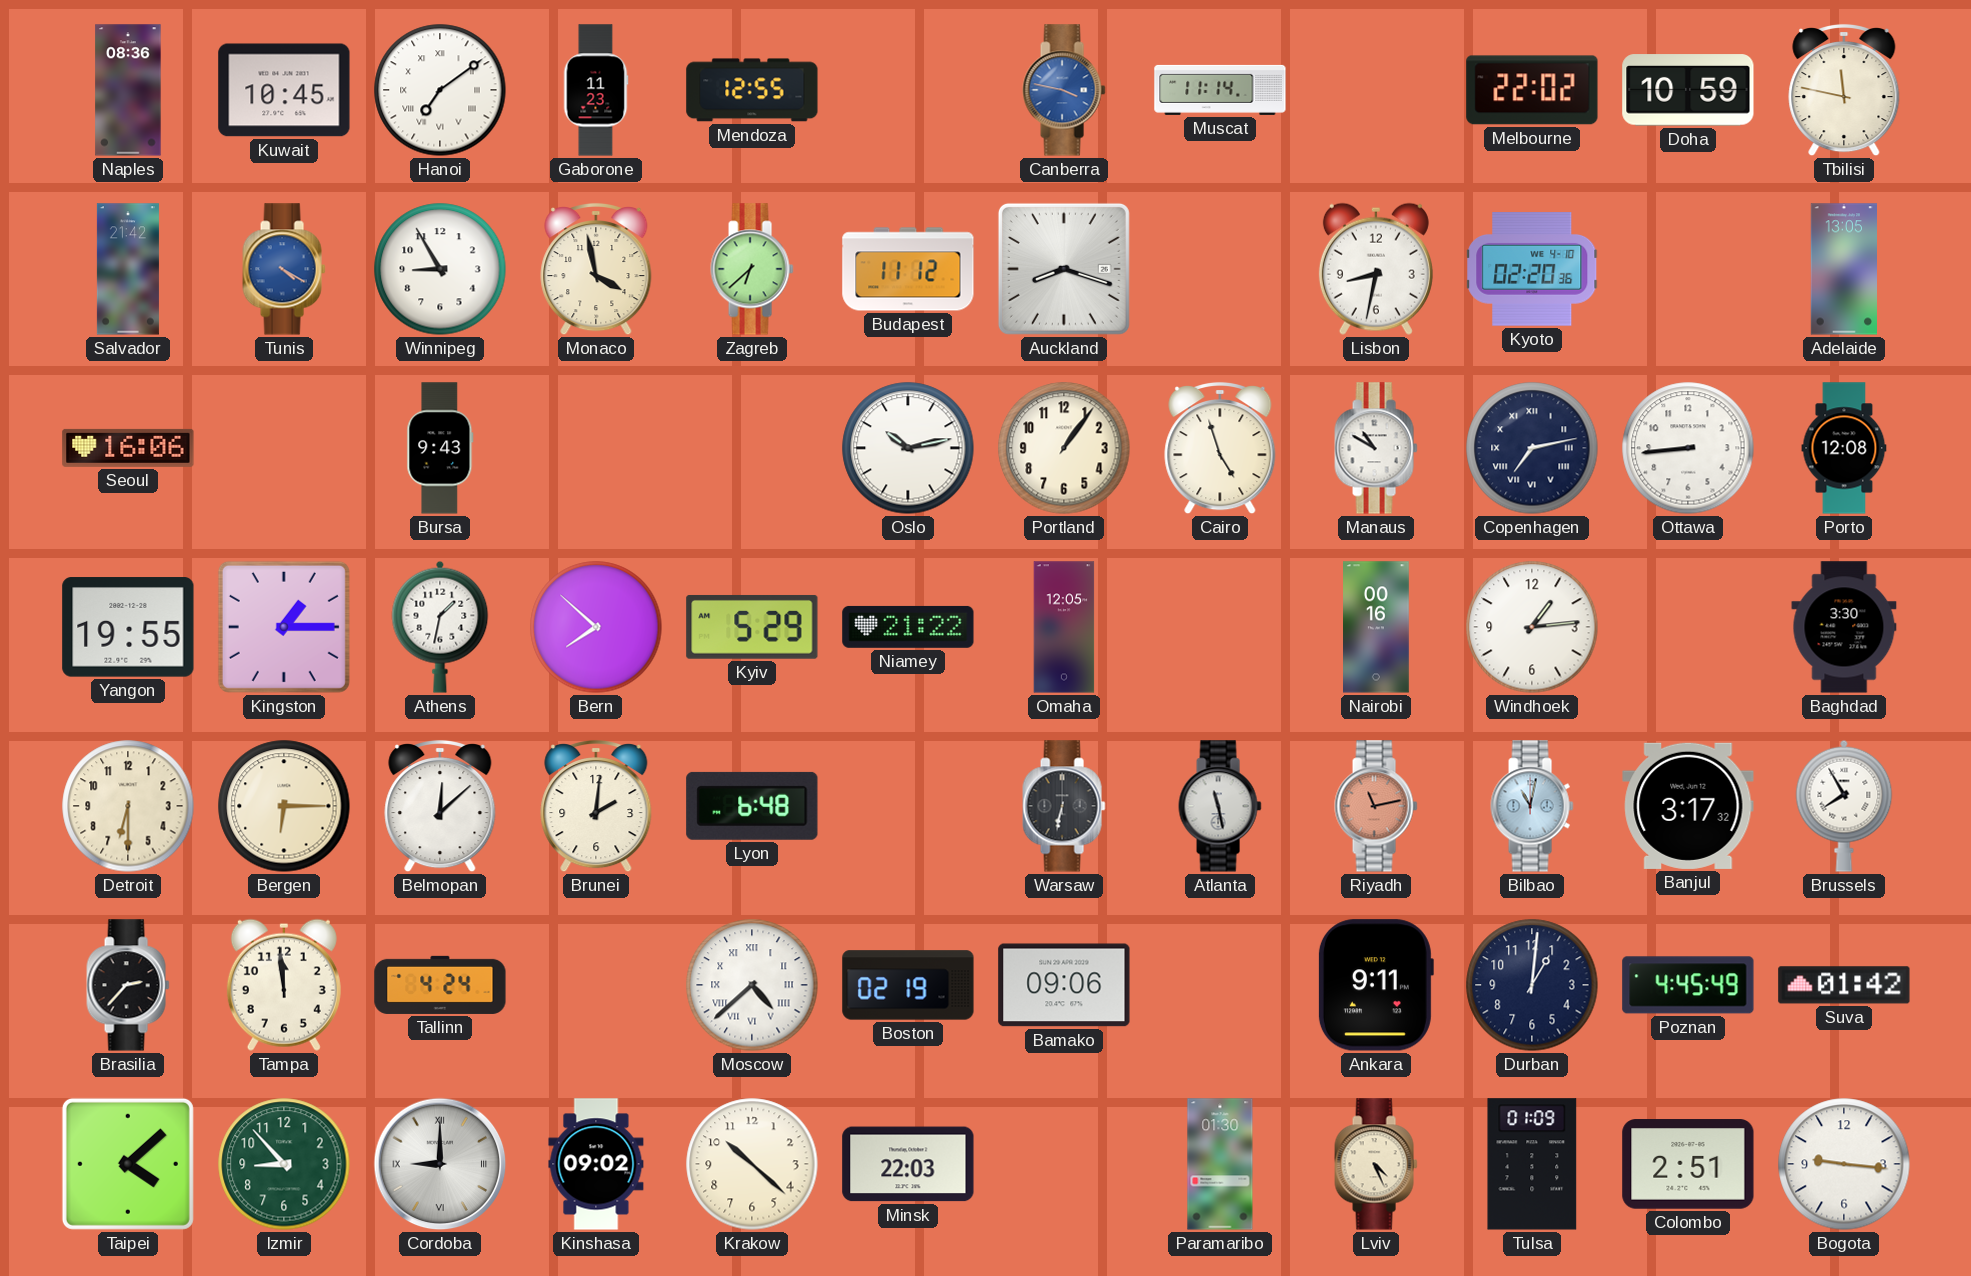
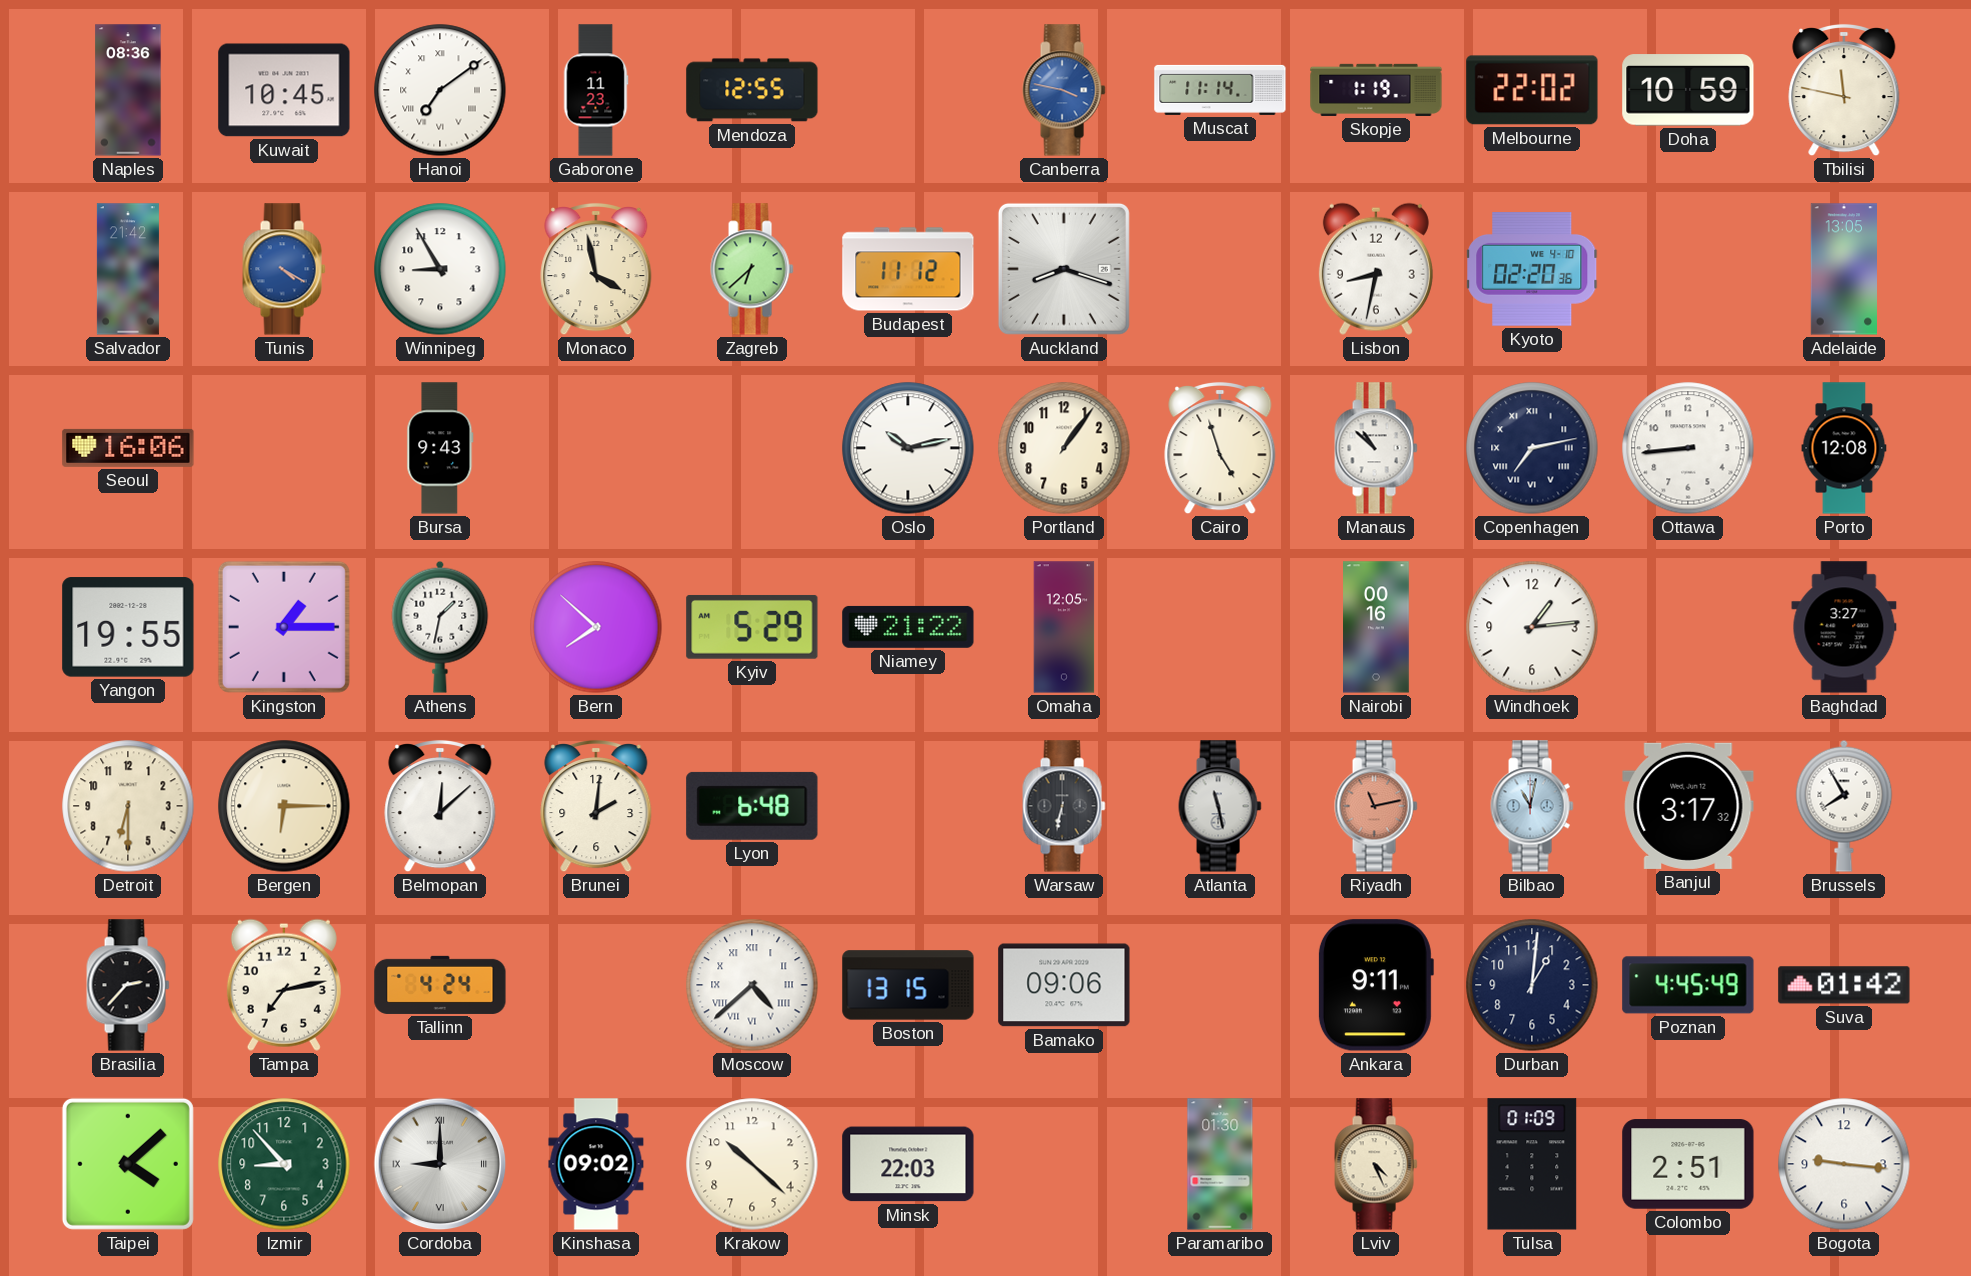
Skopje: none -> 1:19
Manaus: 10:50 -> 10:52
Baghdad: 3:30 -> 3:27
Tampa: 11:59 -> 7:13
Boston: 02:19 -> 13:15
